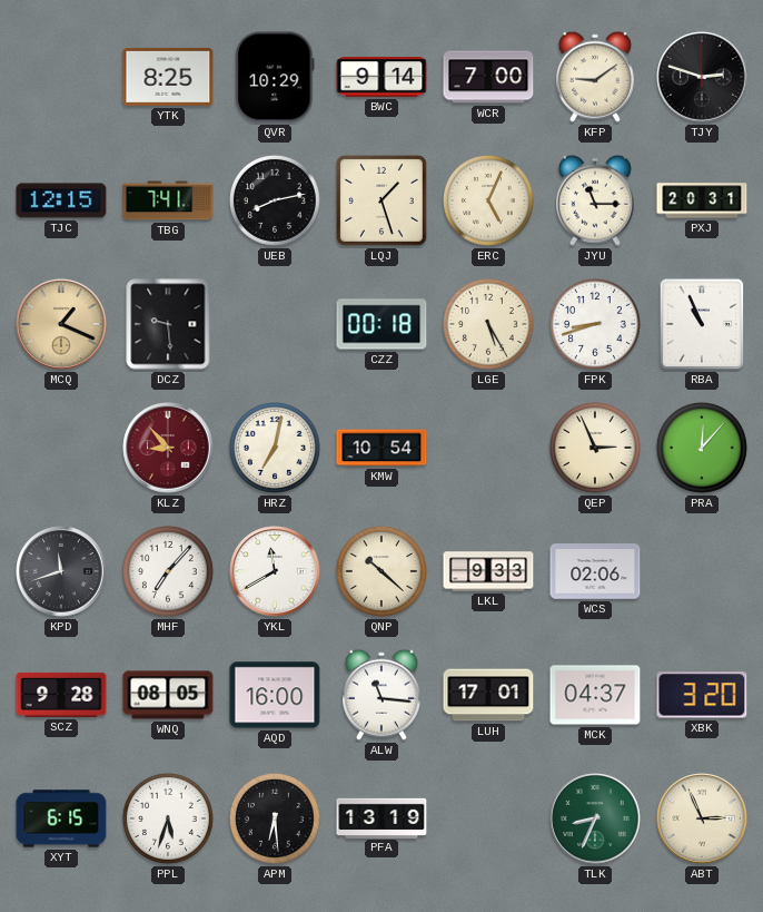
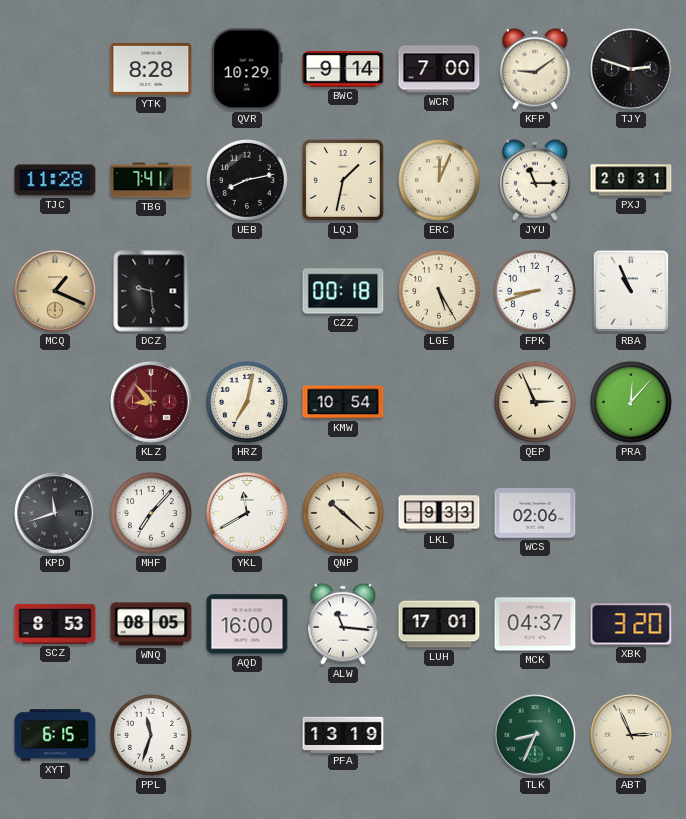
YTK: 8:25 -> 8:28
TJC: 12:15 -> 11:28
LQJ: 1:27 -> 1:32
ERC: 5:04 -> 12:04
SCZ: 9:28 -> 8:53
PPL: 5:33 -> 11:33
APM: 6:29 -> none
